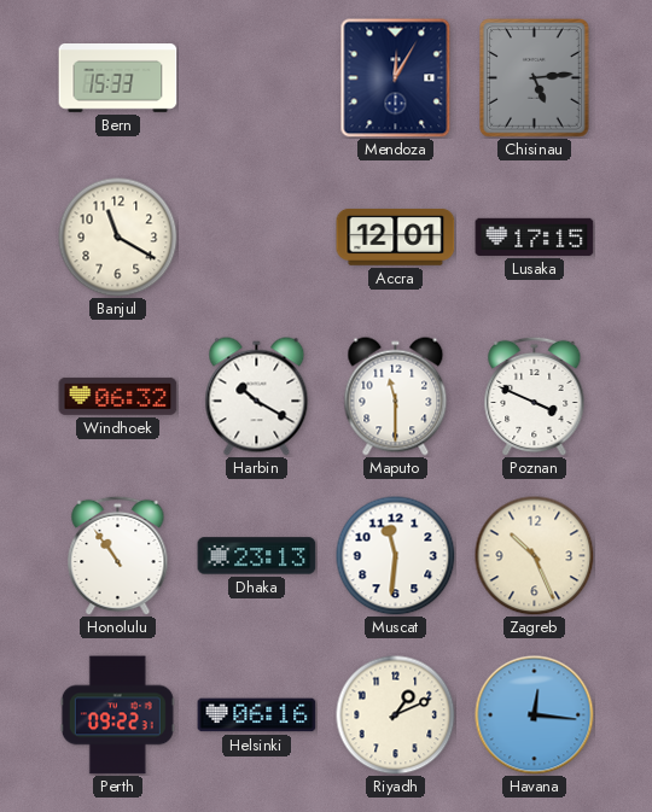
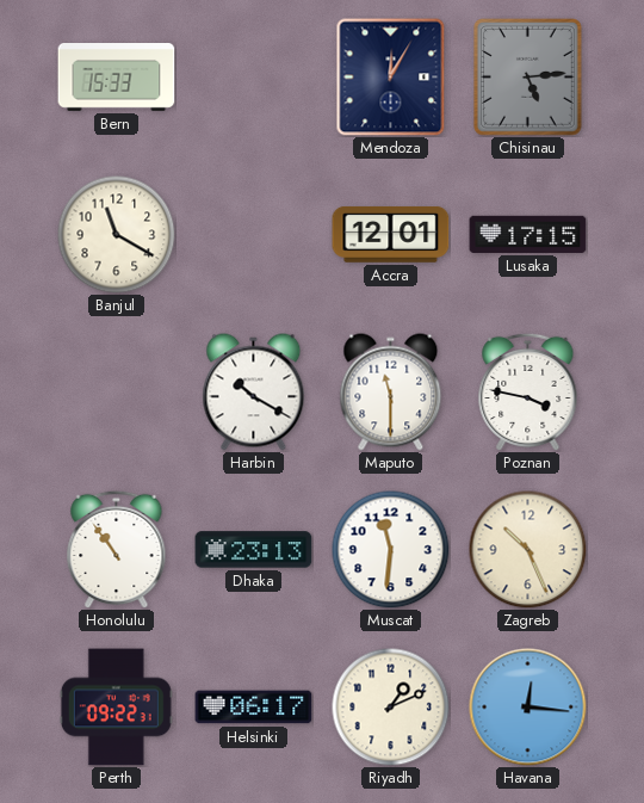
Windhoek: 06:32 -> none
Poznan: 3:49 -> 3:47
Helsinki: 06:16 -> 06:17
